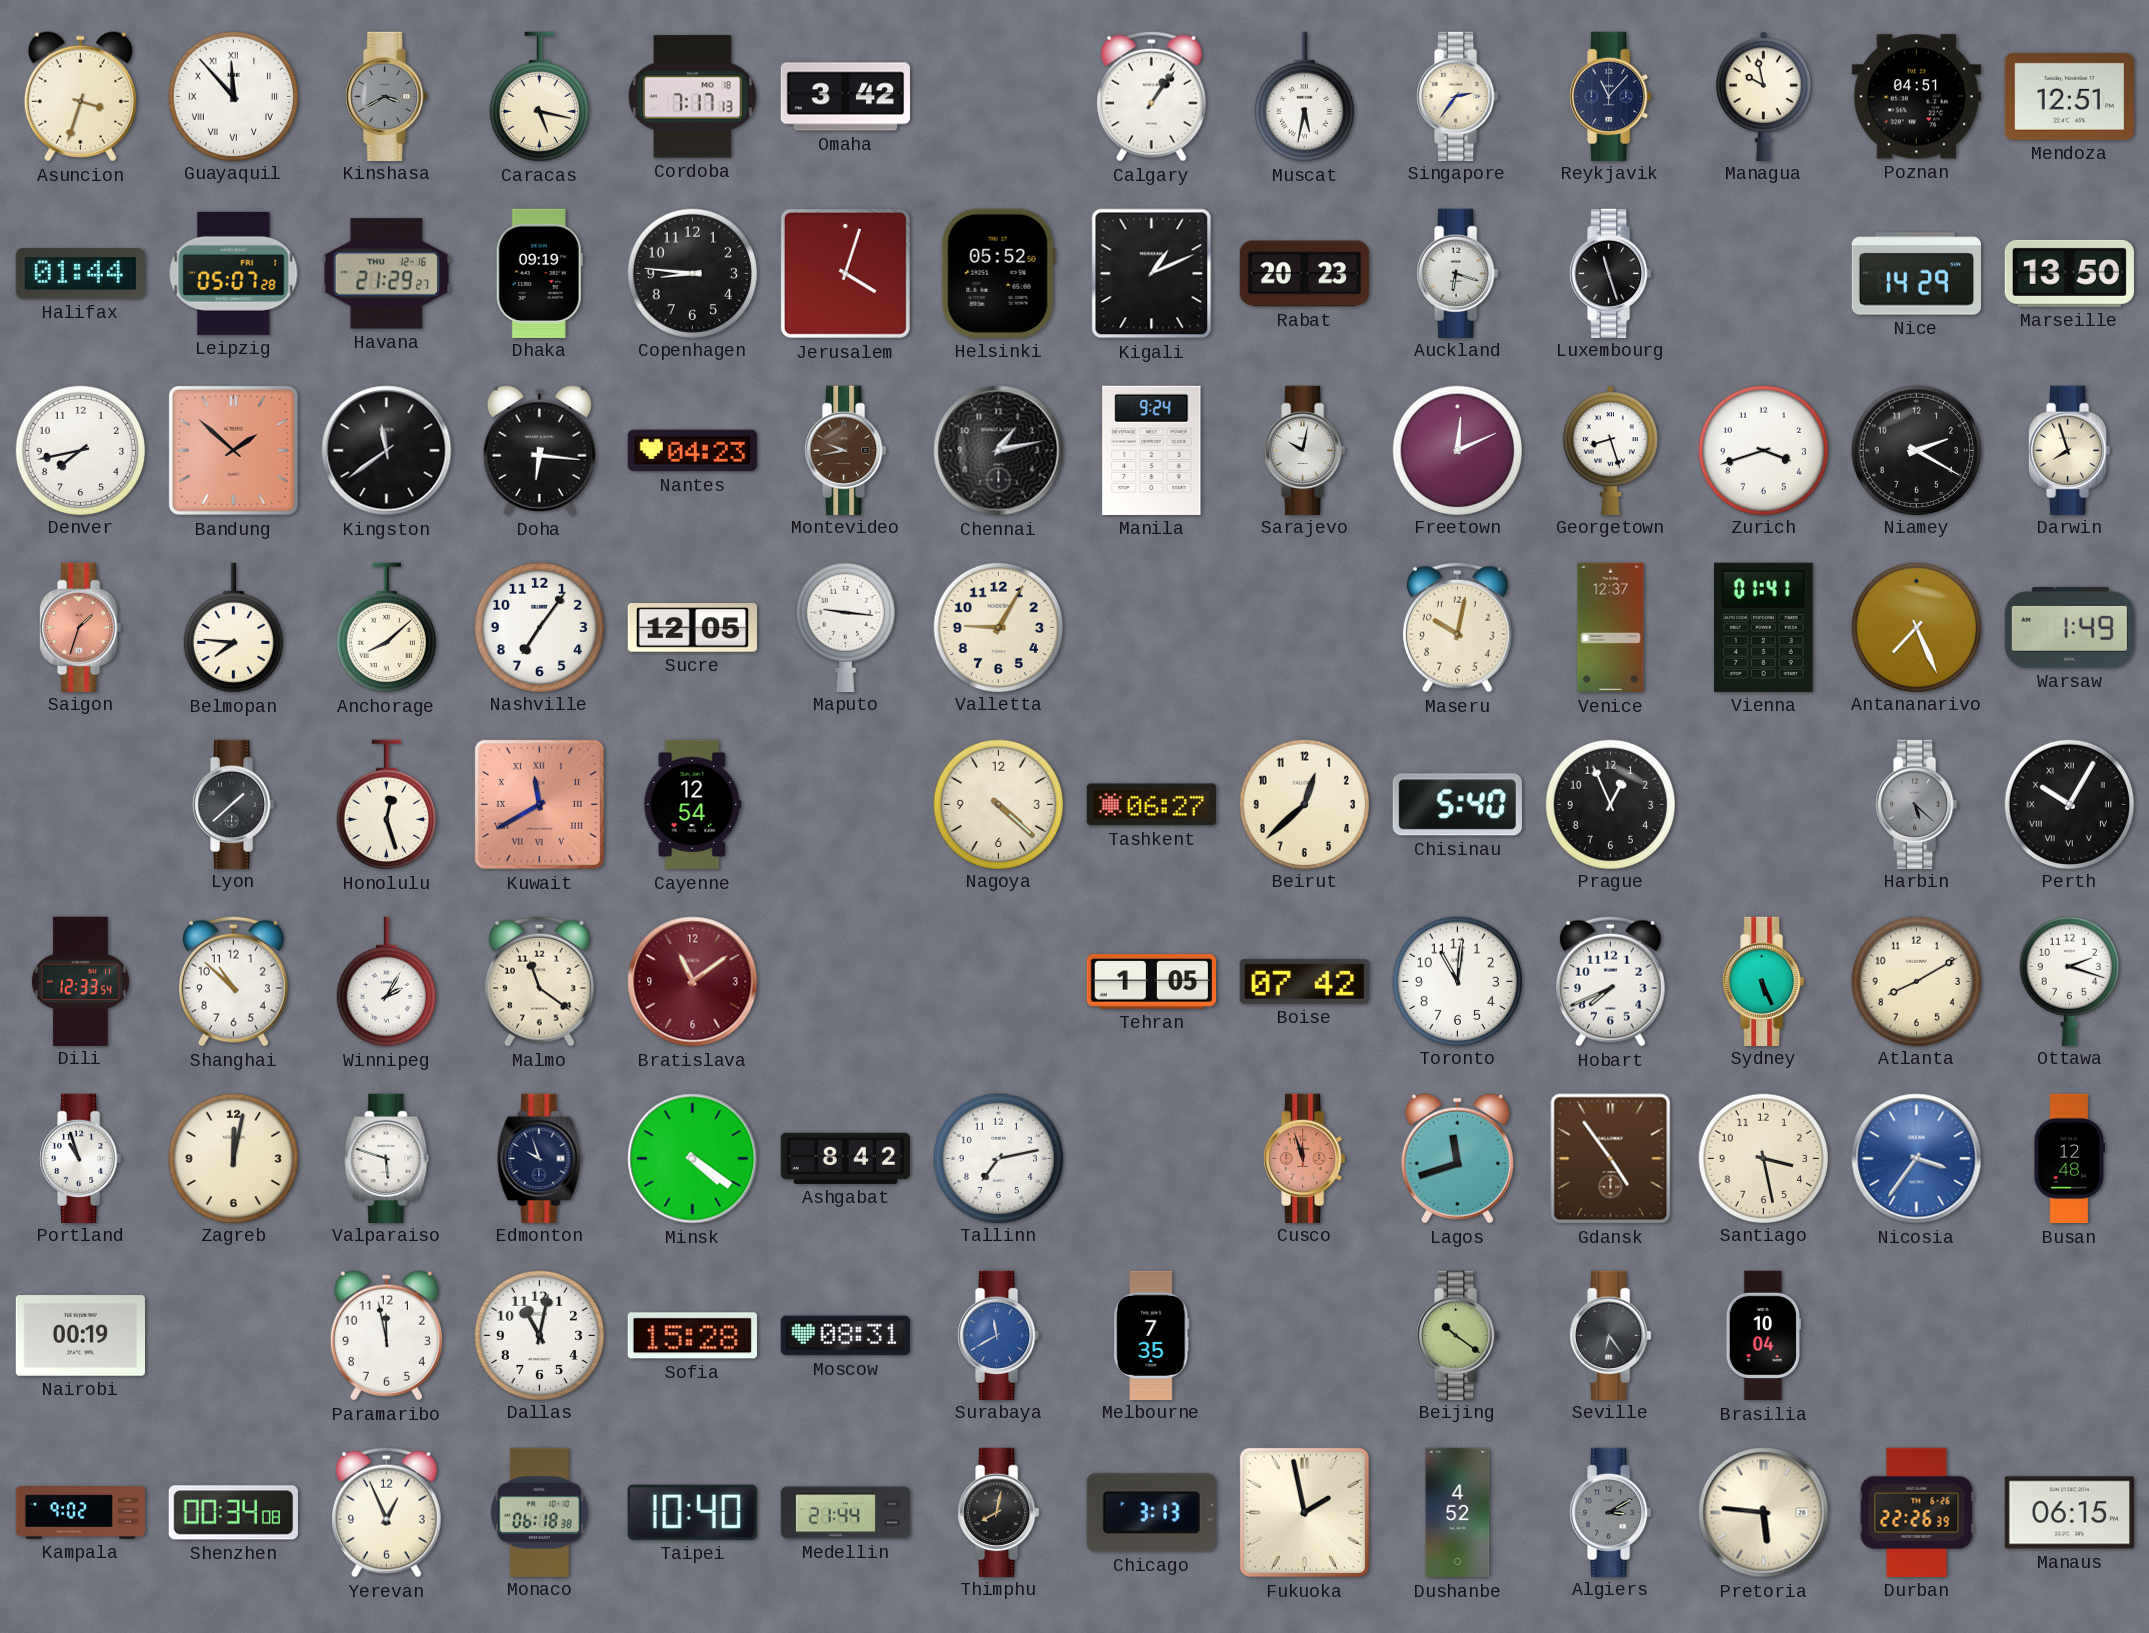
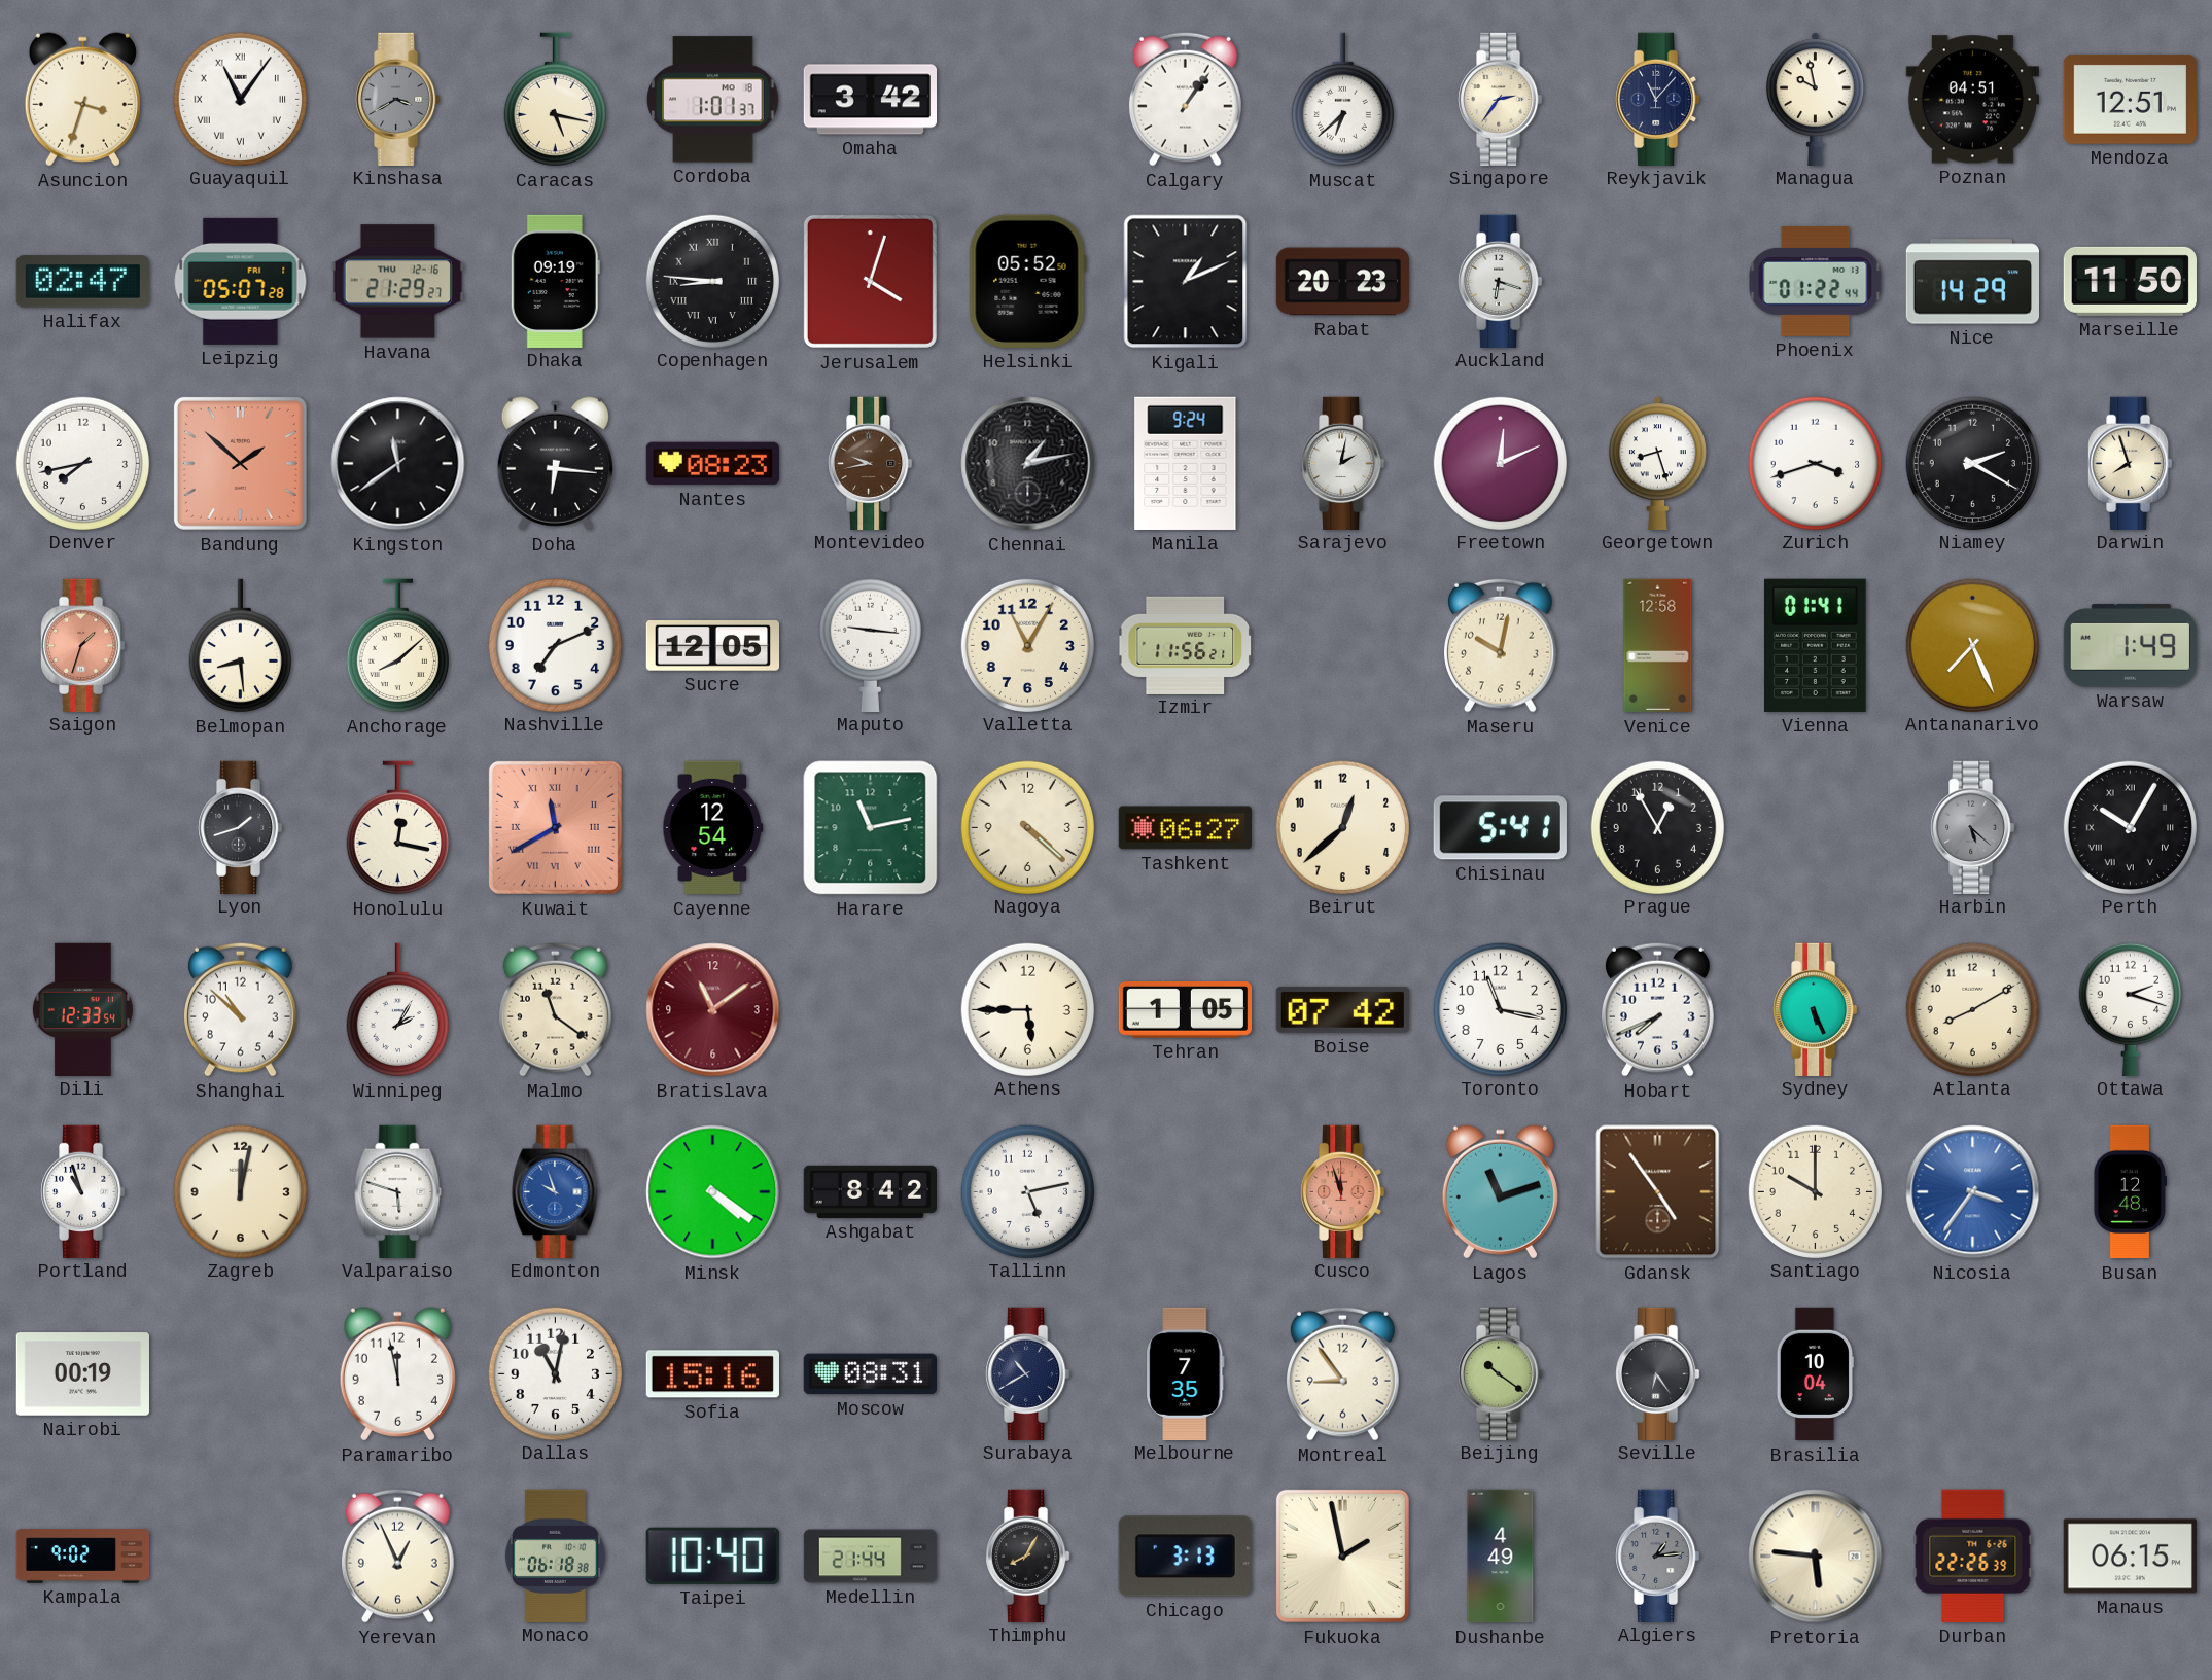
Guayaquil: 11:53 -> 11:06
Cordoba: 7:17 -> 1:01
Muscat: 5:32 -> 6:38
Halifax: 01:44 -> 02:47
Copenhagen numerals: Arabic -> Roman
Luxembourg: 11:27 -> none
Phoenix: none -> 01:22
Marseille: 13:50 -> 11:50
Nantes: 04:23 -> 08:23
Sarajevo: 10:02 -> 2:02
Belmopan: 7:46 -> 8:29
Nashville: 7:06 -> 7:11
Valletta: 9:05 -> 11:05
Izmir: none -> 11:56
Venice: 12:37 -> 12:58
Lyon: 1:38 -> 1:42
Honolulu: 12:27 -> 12:17
Harare: none -> 11:13
Chisinau: 5:40 -> 5:41
Prague: 12:56 -> 12:55
Athens: none -> 5:45
Toronto: 11:01 -> 11:17
Edmonton dial: navy -> blue
Tallinn: 7:13 -> 5:13
Lagos: 11:42 -> 11:12
Santiago: 3:28 -> 10:00
Sofia: 15:28 -> 15:16
Surabaya: 11:40 -> 10:40
Surabaya dial: blue -> navy
Montreal: none -> 8:54
Shenzhen: 00:34 -> none
Thimphu: 8:02 -> 8:05
Dushanbe: 4:52 -> 4:49
Algiers: 3:10 -> 1:14
